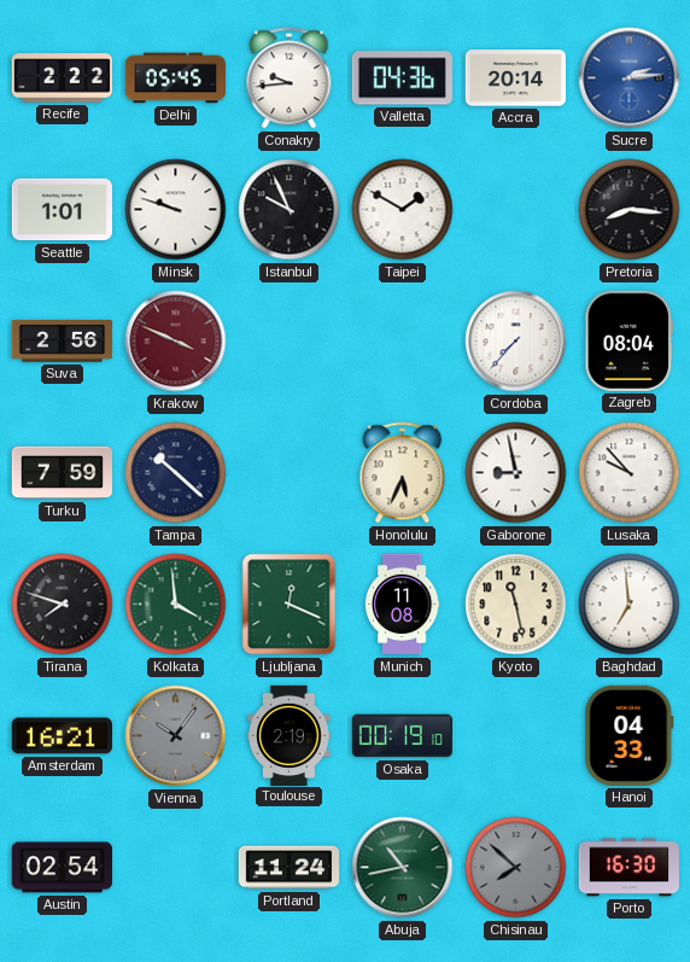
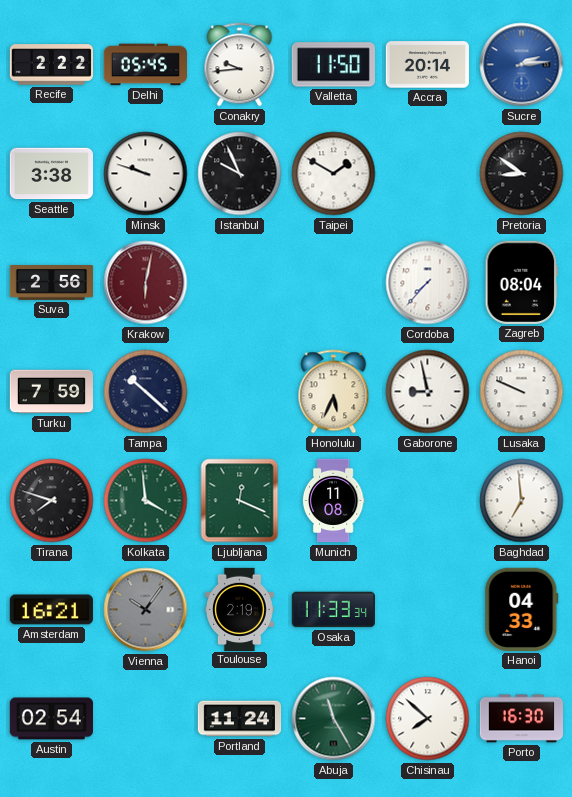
Valletta: 04:36 -> 11:50
Seattle: 1:01 -> 3:38
Pretoria: 8:16 -> 8:51
Krakow: 3:49 -> 6:02
Lusaka: 9:53 -> 9:49
Kyoto: 11:28 -> none
Osaka: 00:19 -> 11:33
Abuja: 10:43 -> 11:25
Chisinau dial: grey -> white
